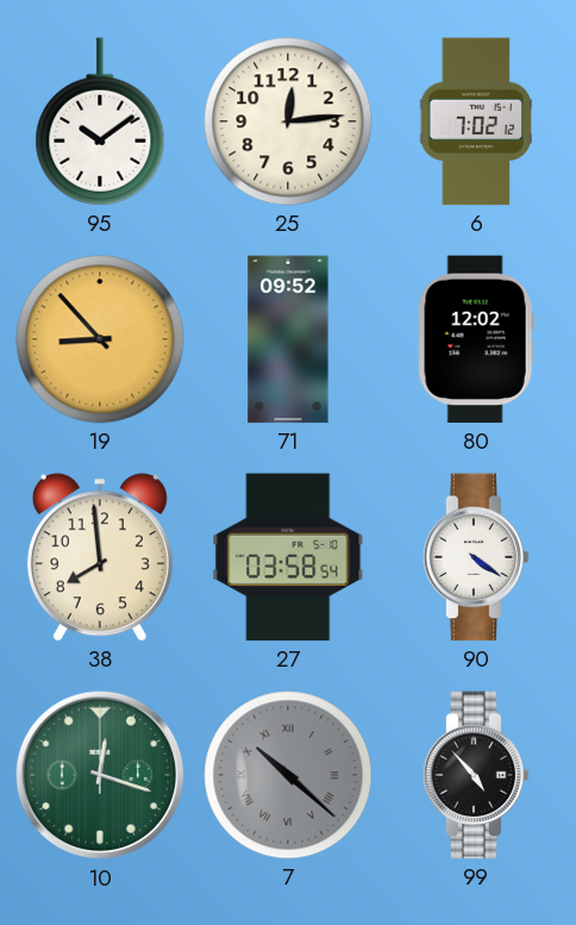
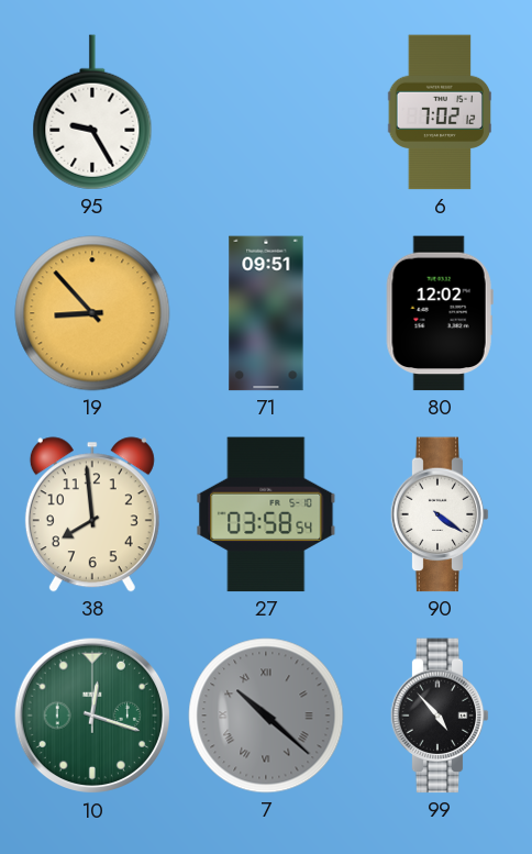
95: 10:09 -> 9:25
25: 12:14 -> none
71: 09:52 -> 09:51
